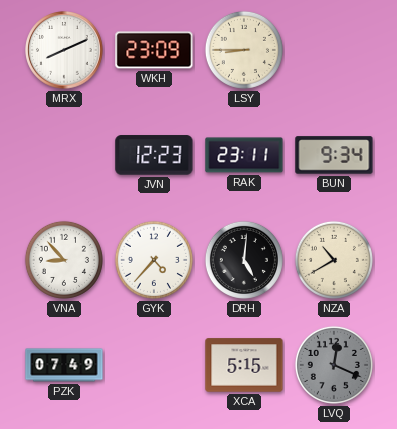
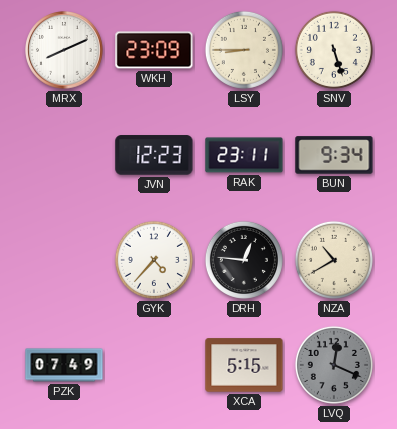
SNV: none -> 5:27
VNA: 8:53 -> none
DRH: 5:01 -> 12:46
